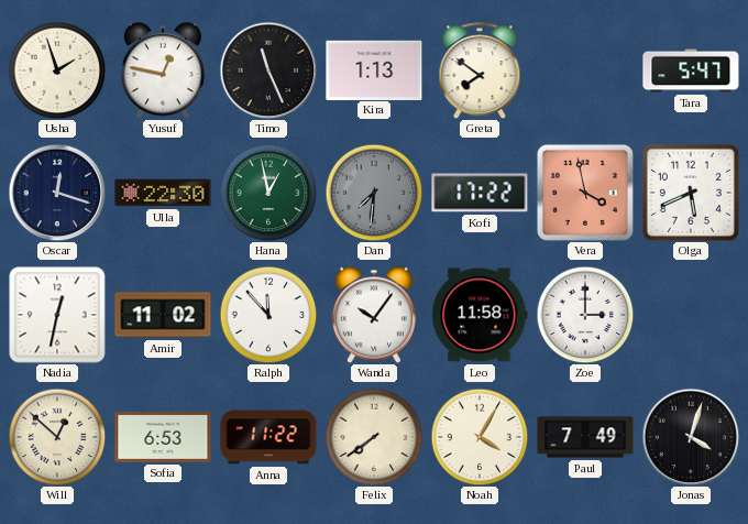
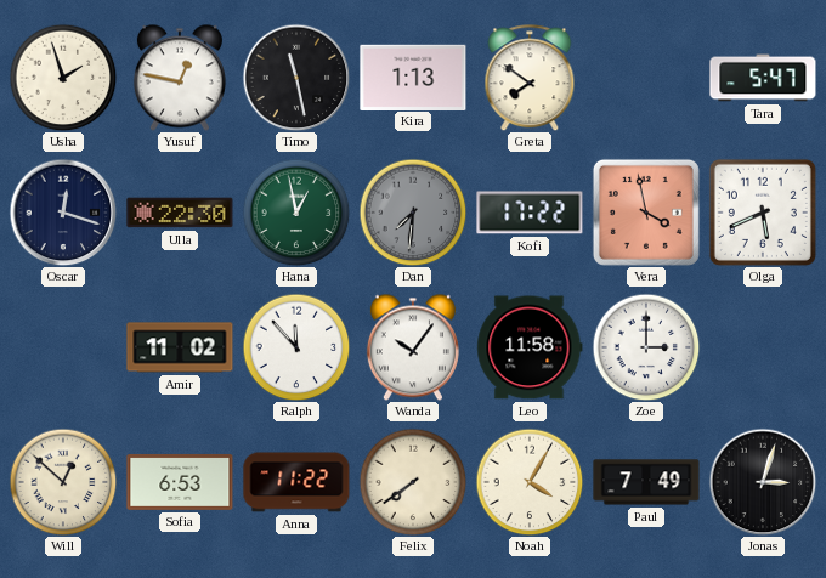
Timo: 11:26 -> 11:28
Nadia: 12:32 -> none
Jonas: 4:03 -> 3:03
